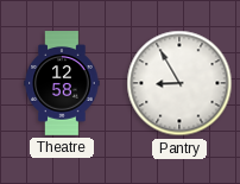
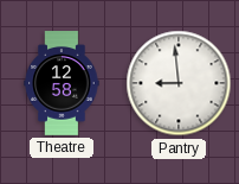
Pantry: 8:55 -> 8:59
